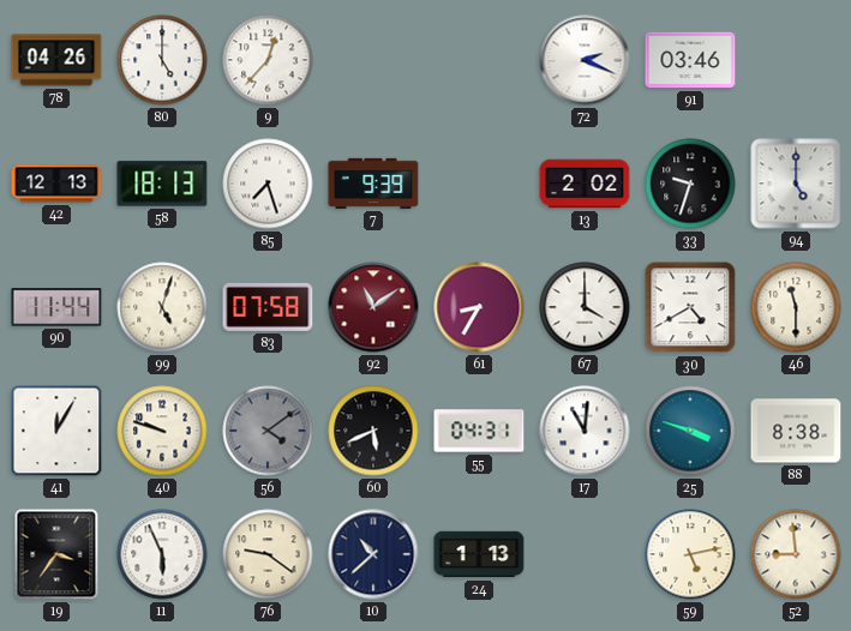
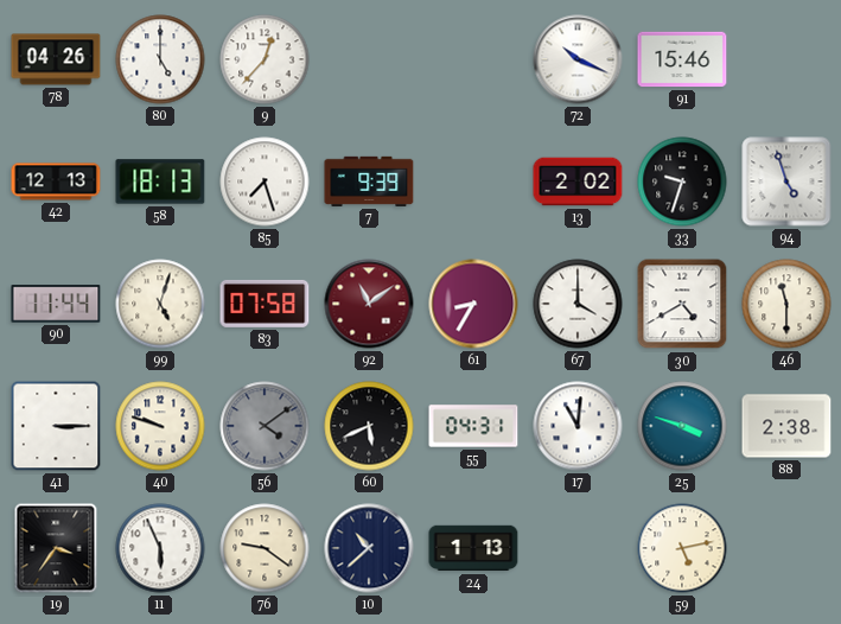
72: 2:19 -> 10:19
91: 03:46 -> 15:46
94: 5:00 -> 4:57
41: 12:05 -> 3:15
88: 8:38 -> 2:38
52: 8:59 -> none
